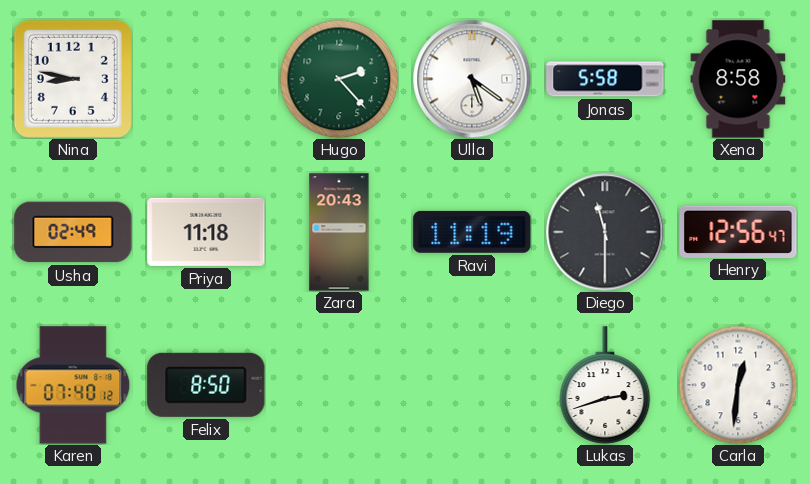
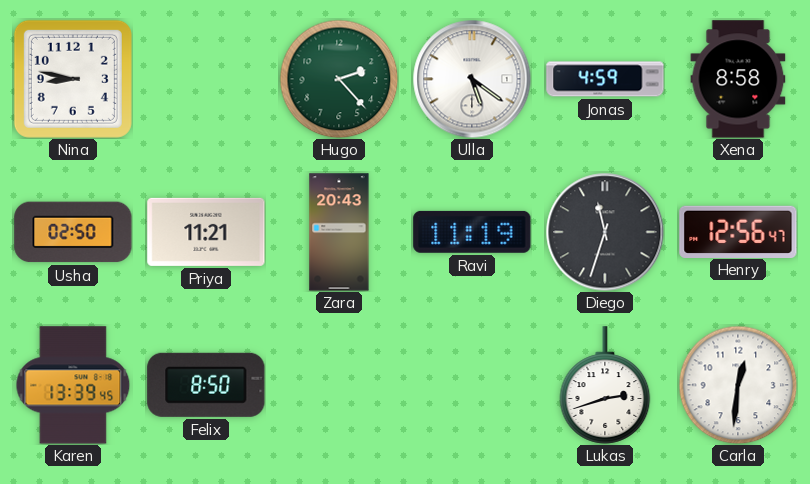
Jonas: 5:58 -> 4:59
Usha: 02:49 -> 02:50
Priya: 11:18 -> 11:21
Diego: 11:30 -> 11:33
Karen: 07:40 -> 13:39
